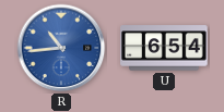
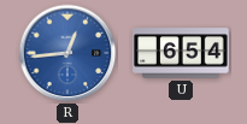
R: 10:44 -> 12:44
